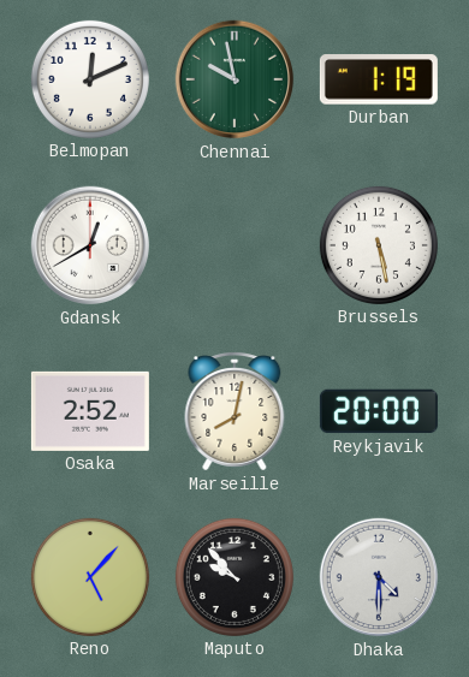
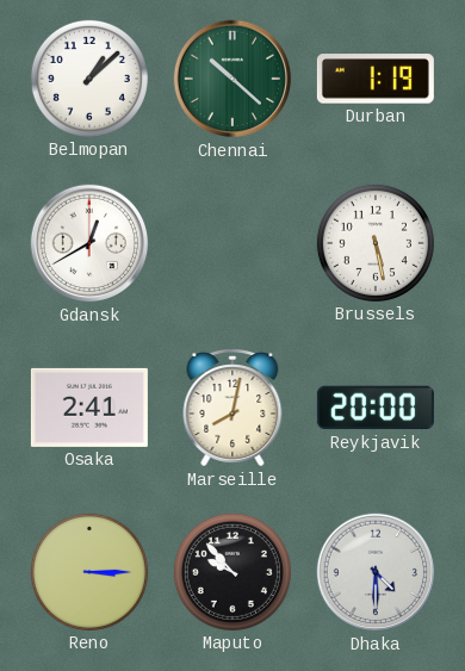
Belmopan: 12:11 -> 1:08
Chennai: 9:58 -> 10:22
Osaka: 2:52 -> 2:41
Reno: 5:07 -> 3:15
